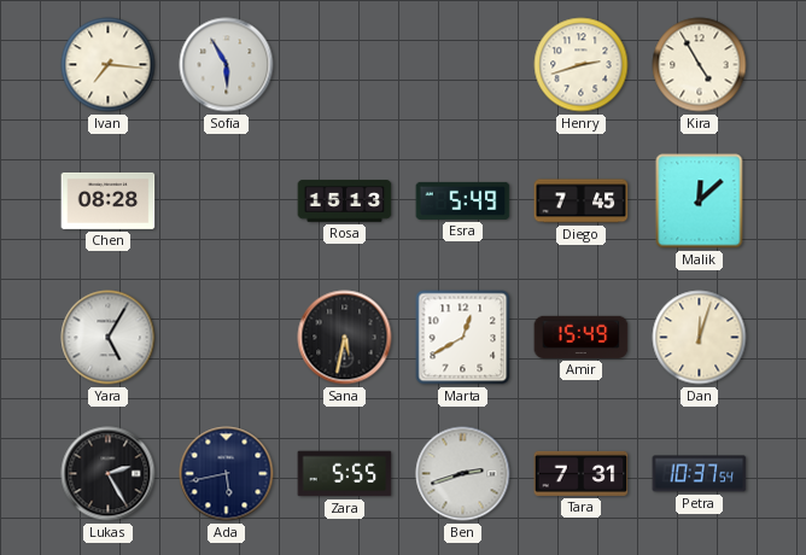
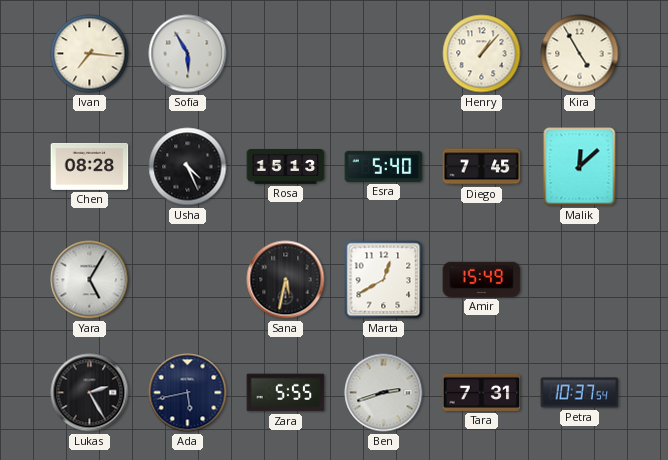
Henry: 2:42 -> 1:07
Usha: none -> 4:26
Esra: 5:49 -> 5:40
Dan: 12:03 -> none
